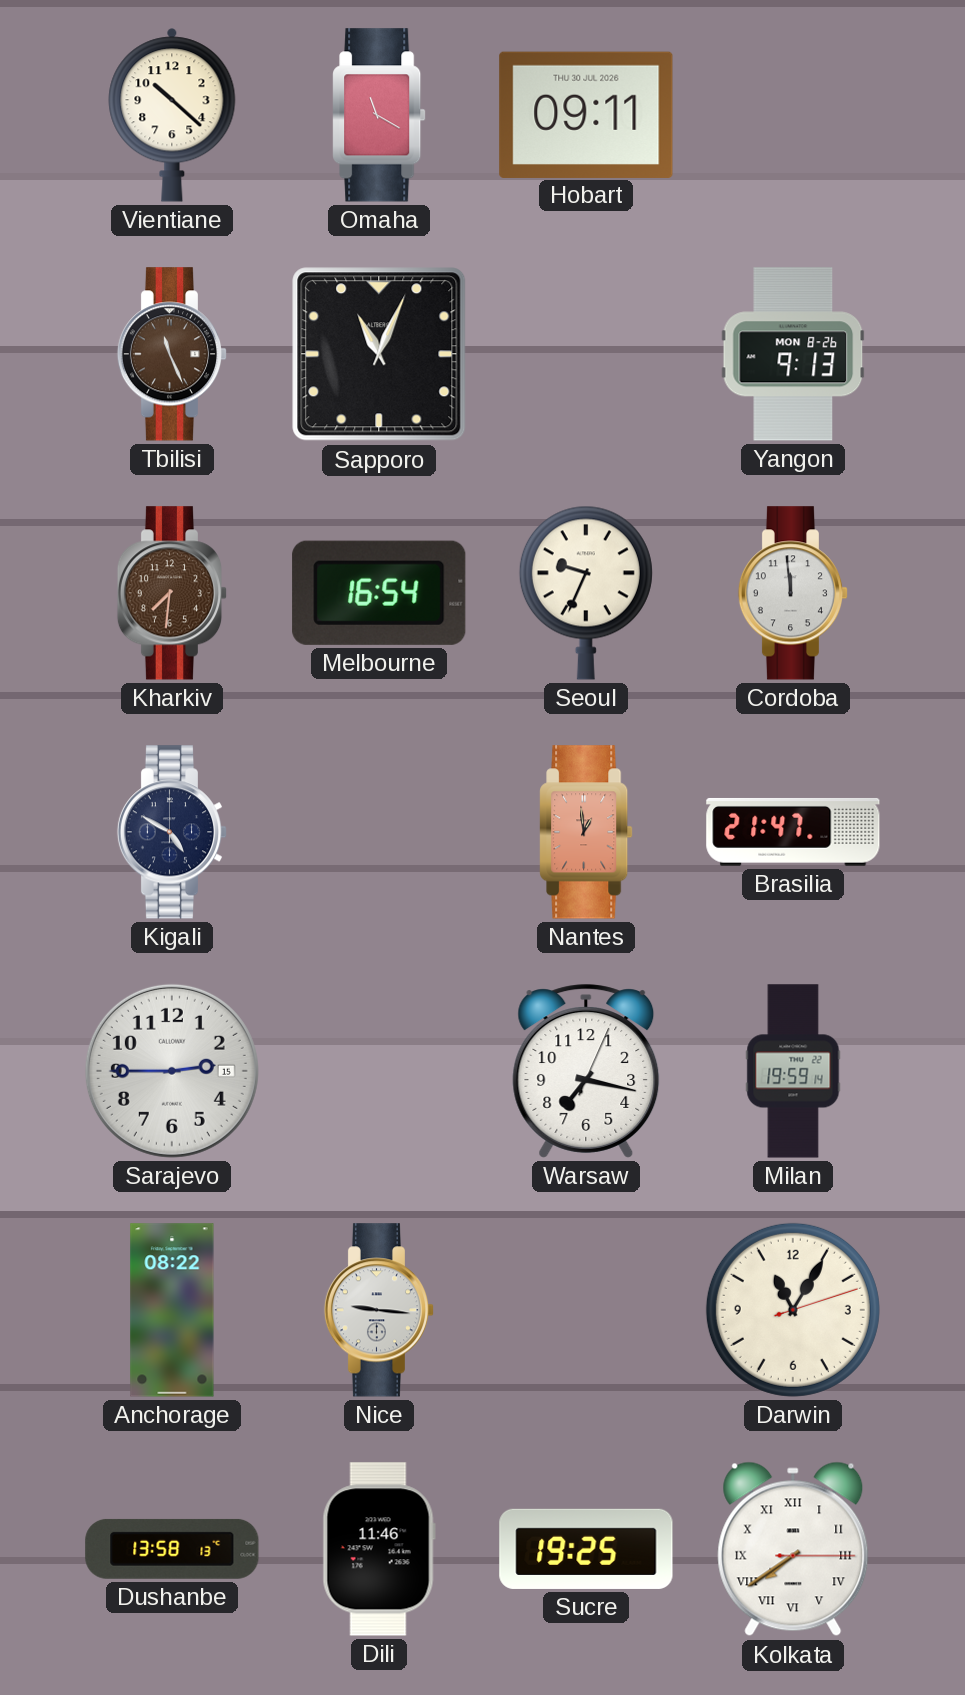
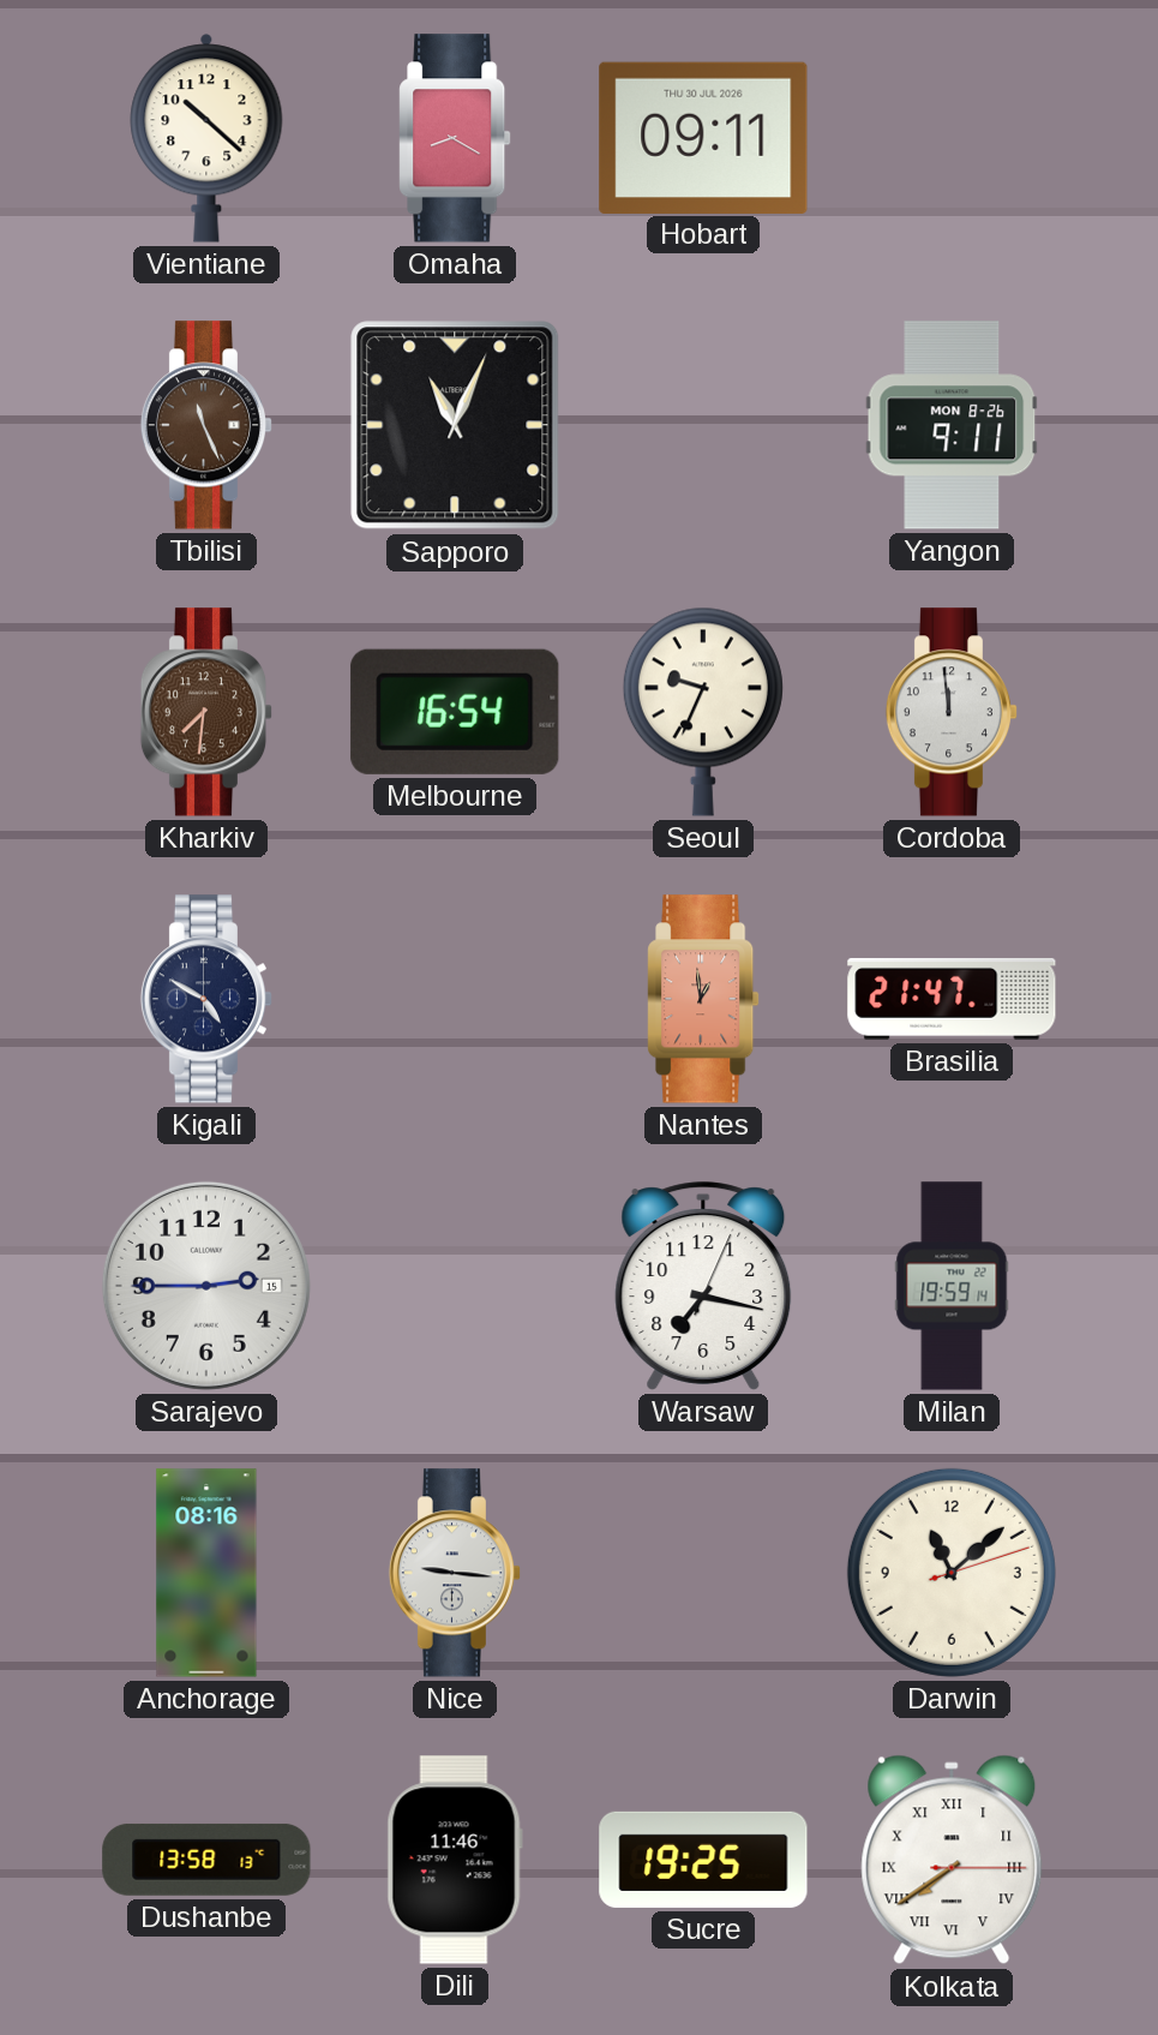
Omaha: 11:20 -> 8:20
Yangon: 9:13 -> 9:11
Anchorage: 08:22 -> 08:16
Darwin: 11:05 -> 11:08
